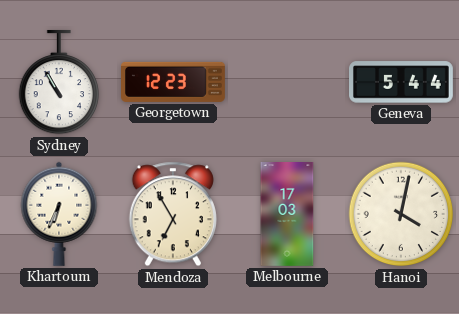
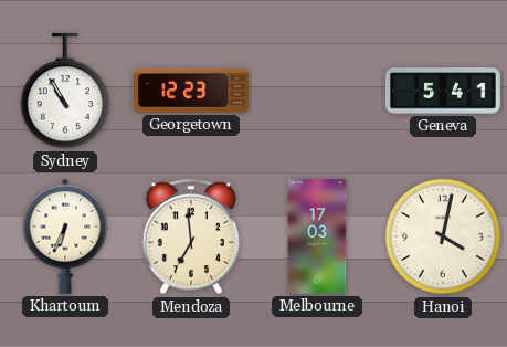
Geneva: 5:44 -> 5:41
Mendoza: 6:55 -> 6:59
